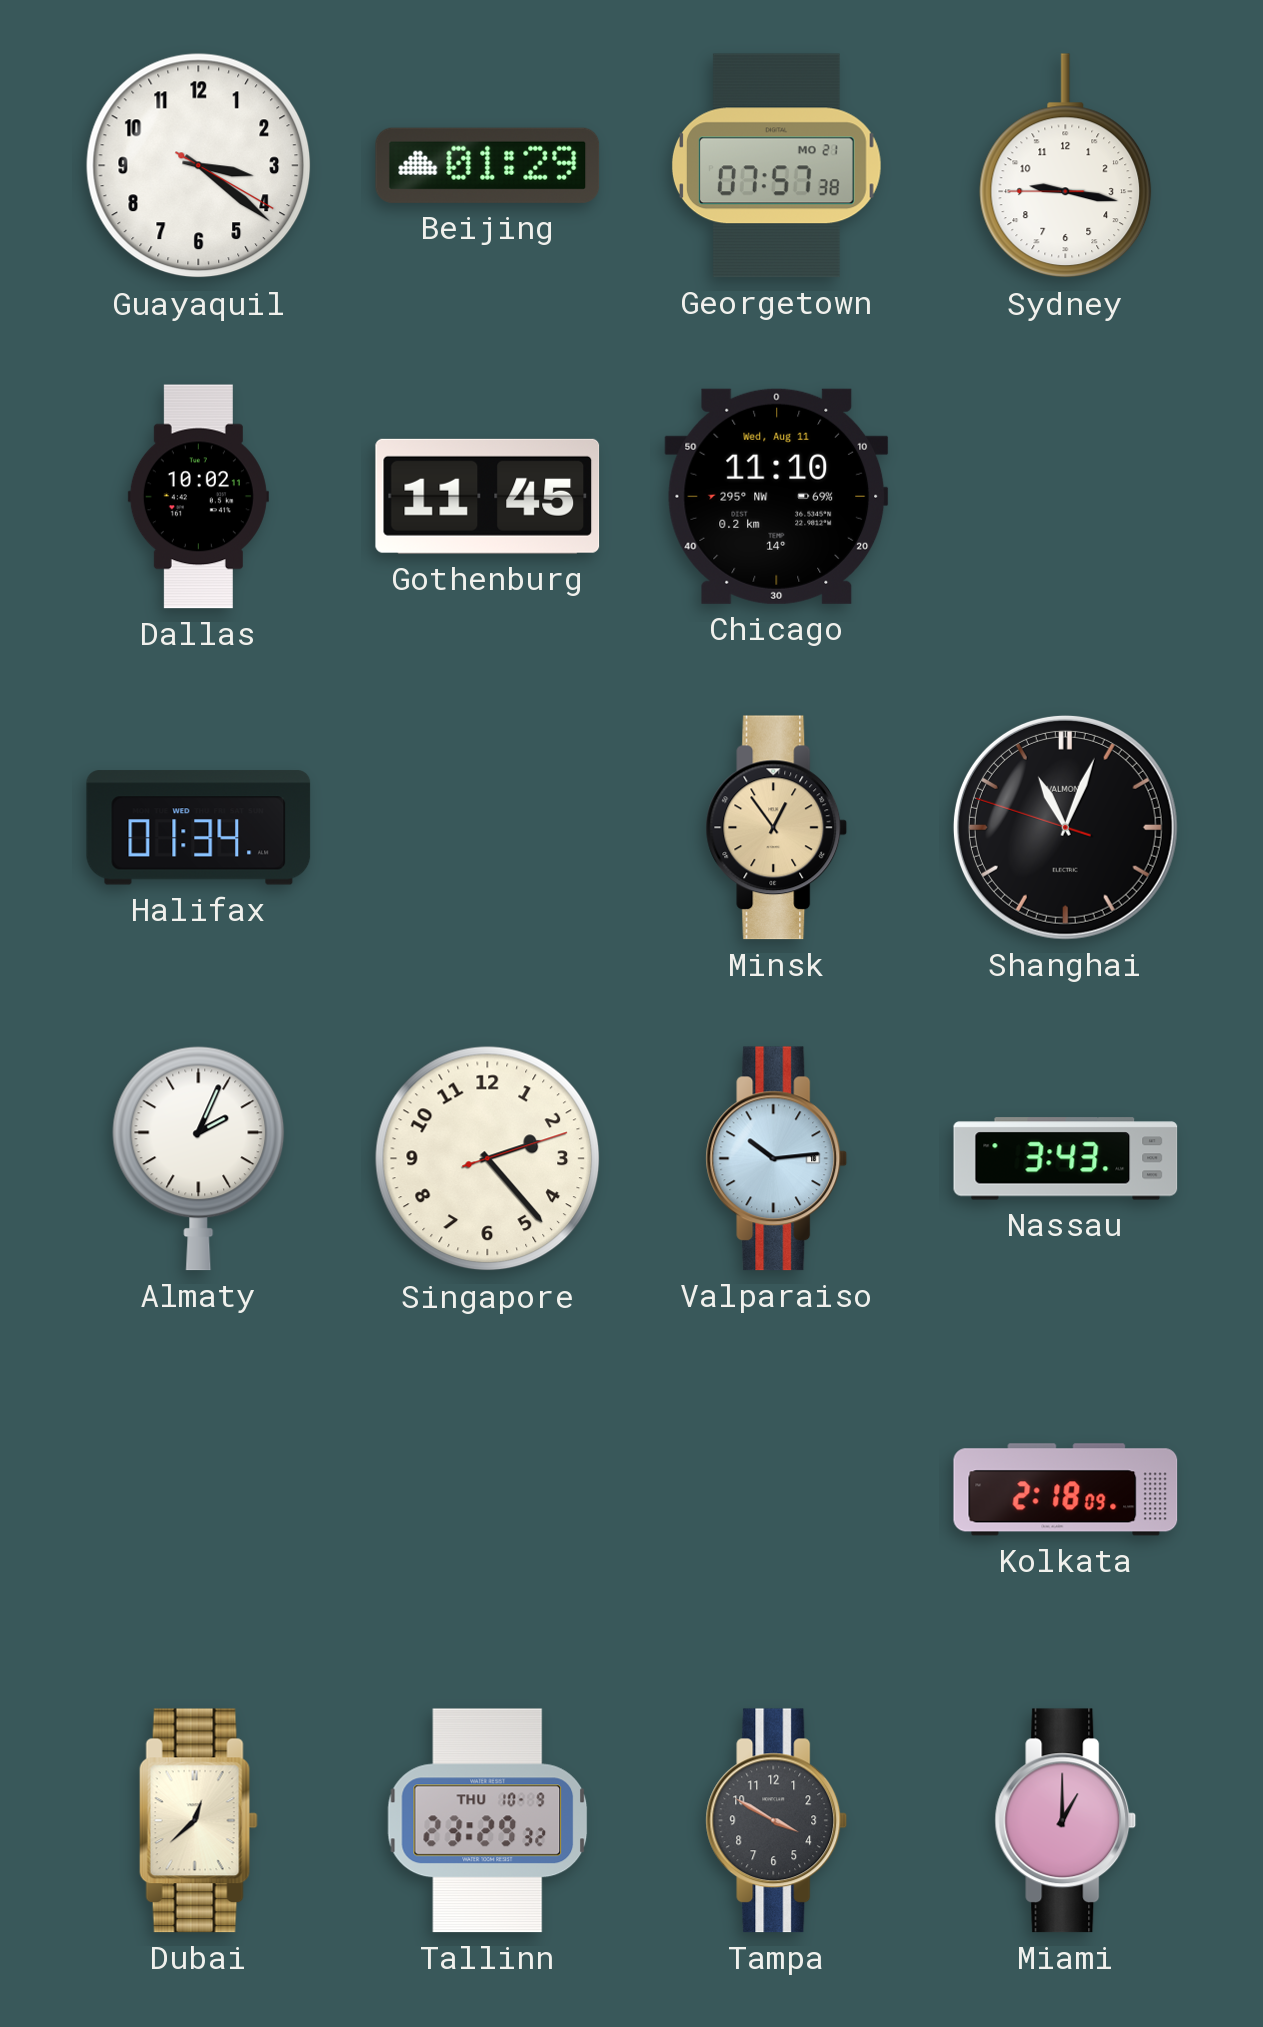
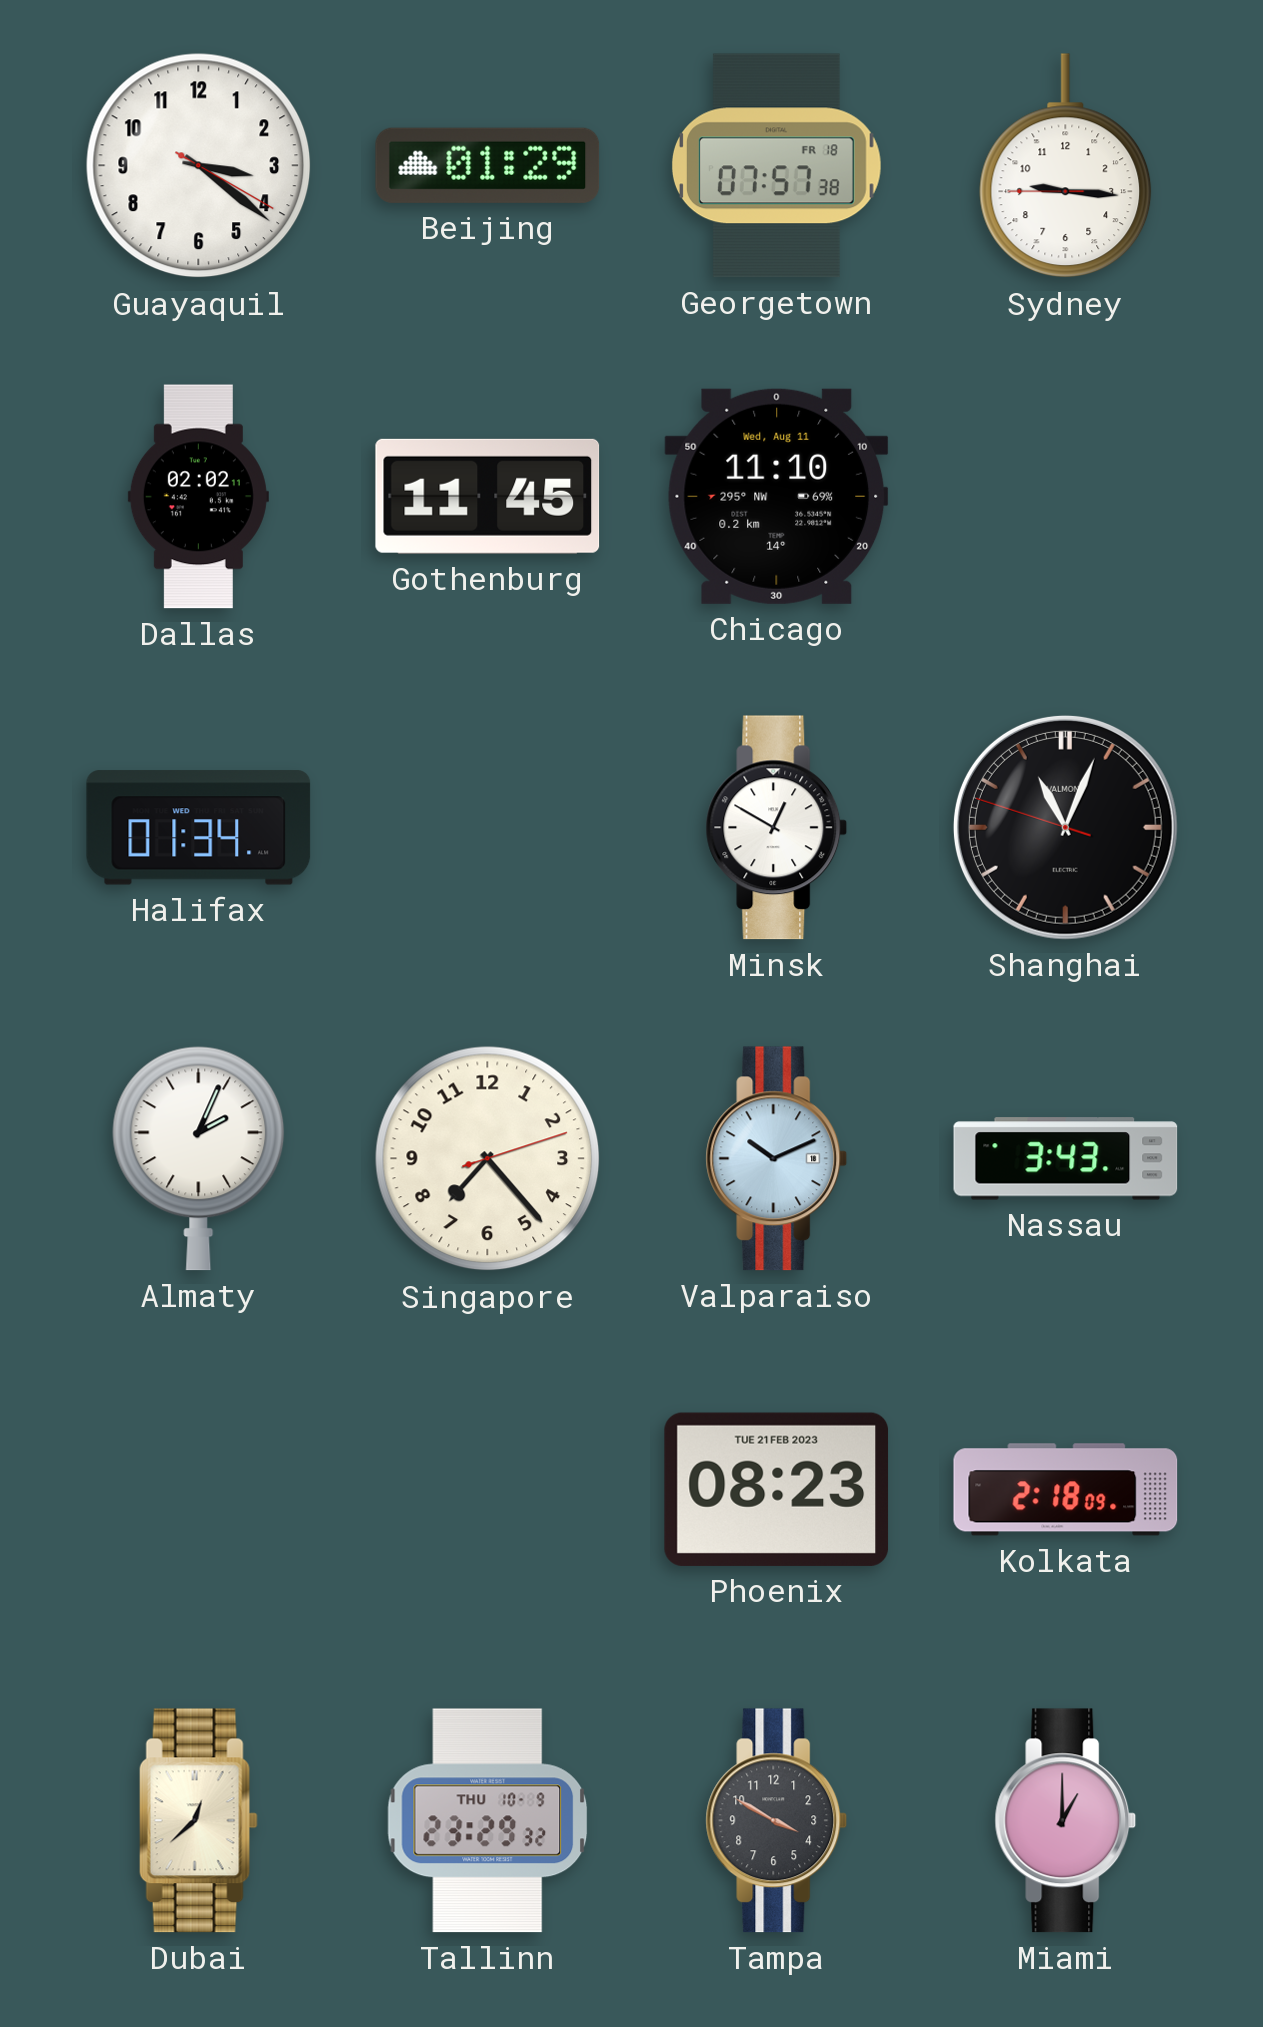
Georgetown date: MO 21 -> FR 18
Sydney: 9:16 -> 9:15
Dallas: 10:02 -> 02:02
Minsk: 12:54 -> 12:50
Minsk dial: champagne -> white
Singapore: 2:23 -> 7:23
Valparaiso: 10:14 -> 10:11
Phoenix: none -> 08:23
